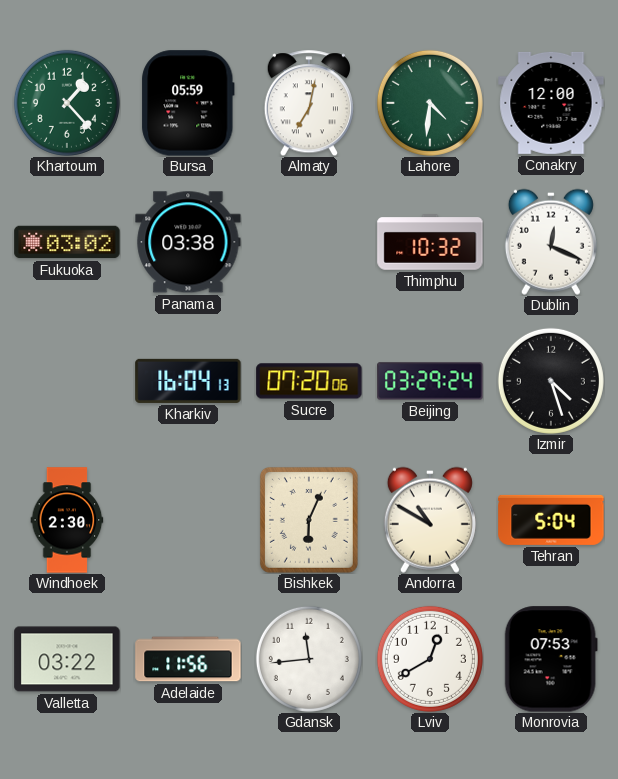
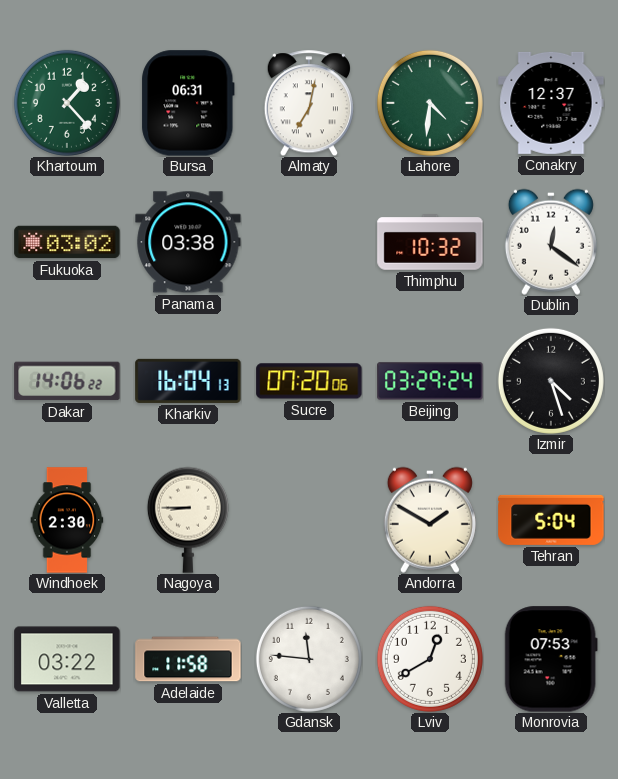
Bursa: 05:59 -> 06:31
Conakry: 12:00 -> 12:37
Dublin: 12:19 -> 12:21
Dakar: none -> 14:06
Nagoya: none -> 8:45
Bishkek: 6:04 -> none
Andorra: 10:50 -> 1:50
Adelaide: 11:56 -> 11:58
Gdansk: 11:44 -> 11:46
